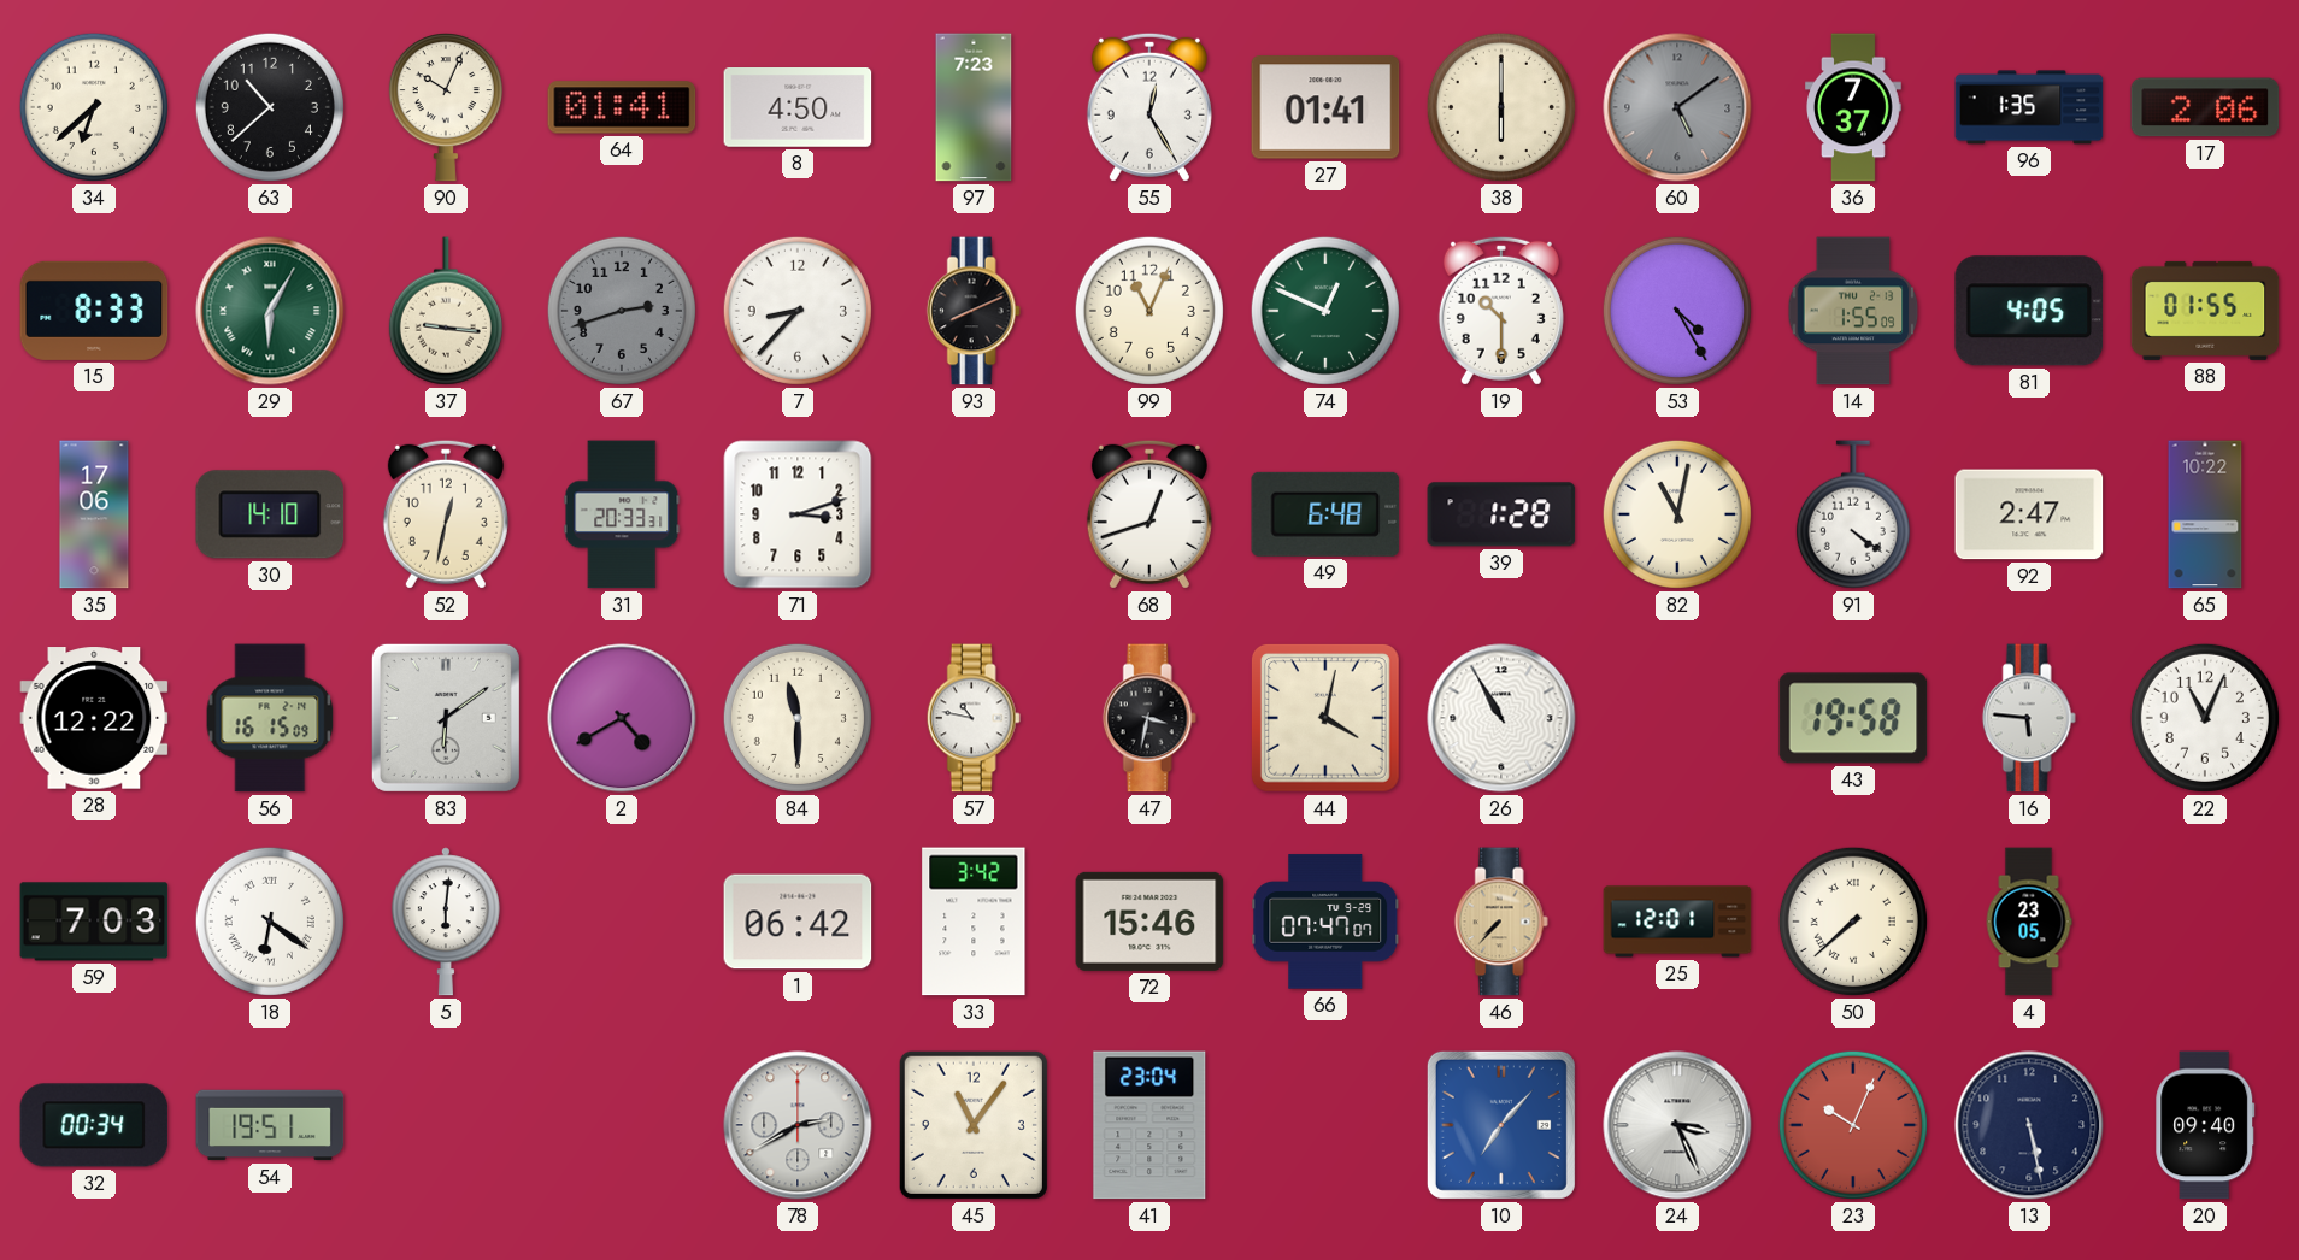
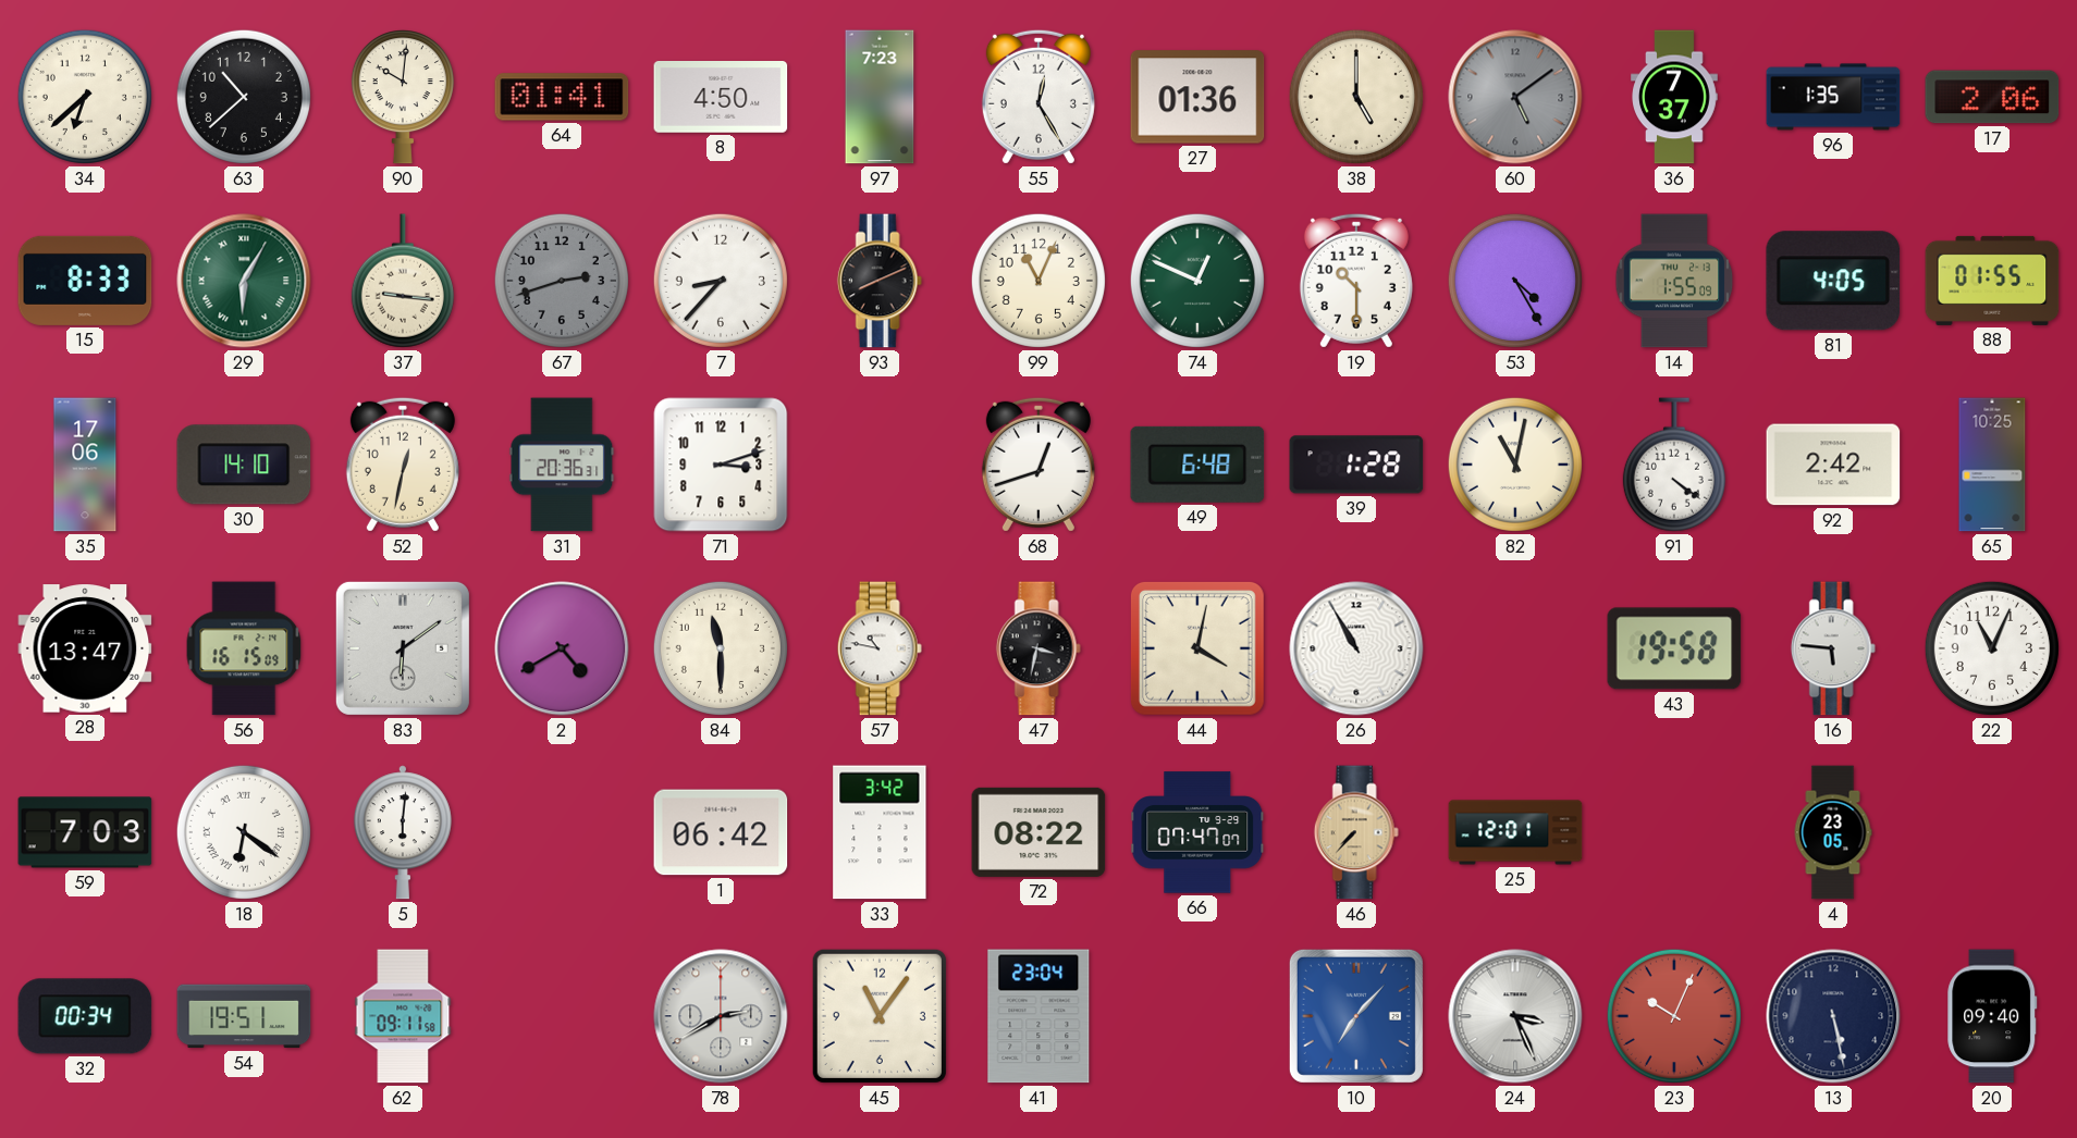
90: 10:04 -> 10:01
27: 01:41 -> 01:36
38: 6:00 -> 5:00
31: 20:33 -> 20:36
92: 2:47 -> 2:42
65: 10:22 -> 10:25
28: 12:22 -> 13:47
72: 15:46 -> 08:22
50: 7:38 -> none
62: none -> 09:11
